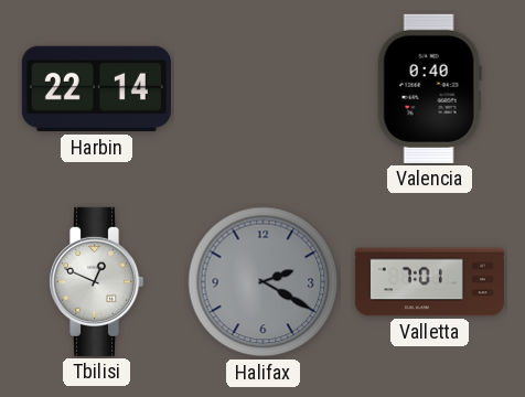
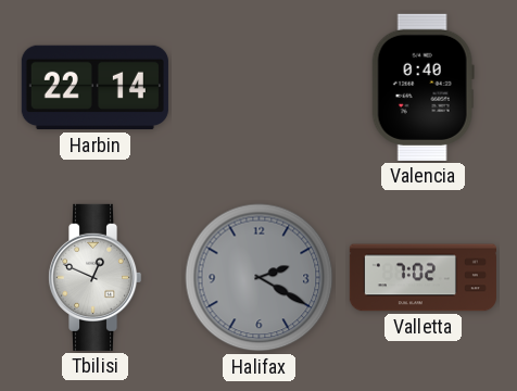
Valletta: 7:01 -> 7:02
